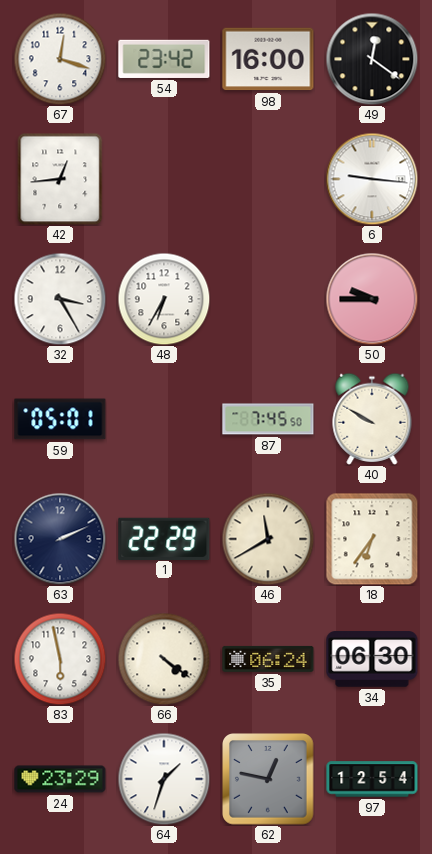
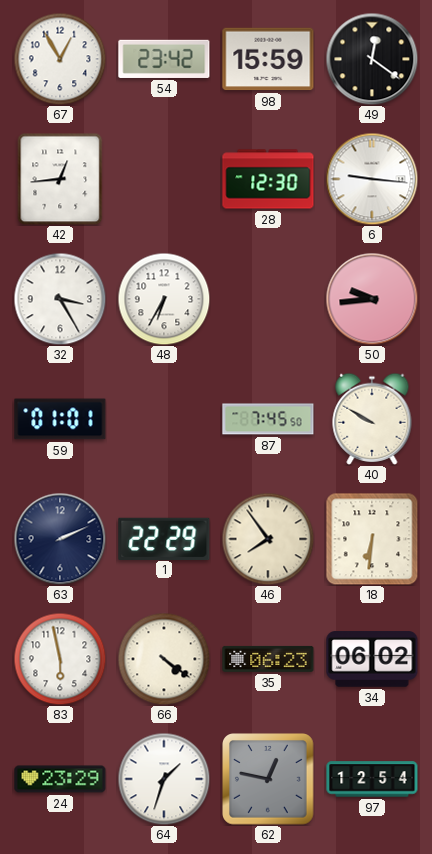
67: 12:18 -> 12:55
98: 16:00 -> 15:59
28: none -> 12:30
50: 9:45 -> 9:44
59: 05:01 -> 01:01
46: 11:40 -> 7:54
18: 6:36 -> 6:31
35: 06:24 -> 06:23
34: 06:30 -> 06:02
